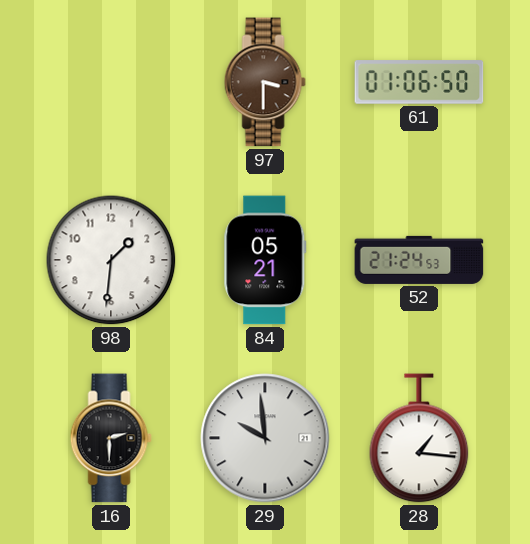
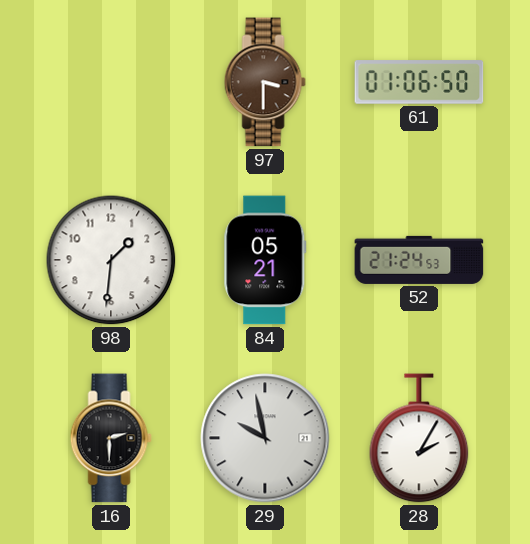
29: 9:59 -> 9:58
28: 1:16 -> 2:05
